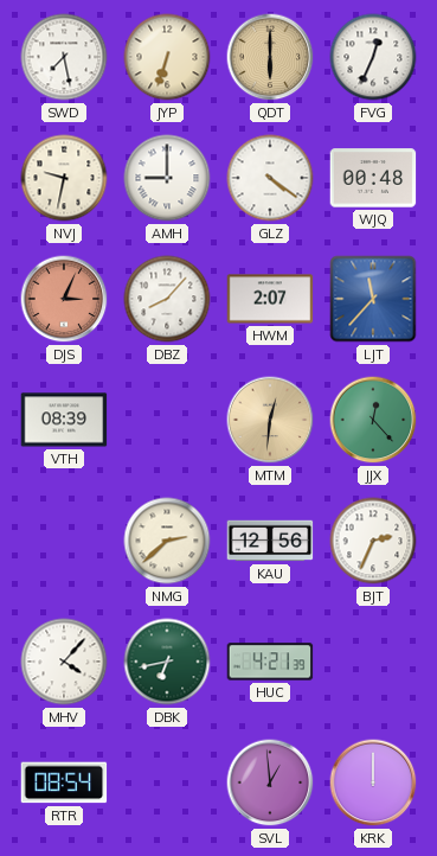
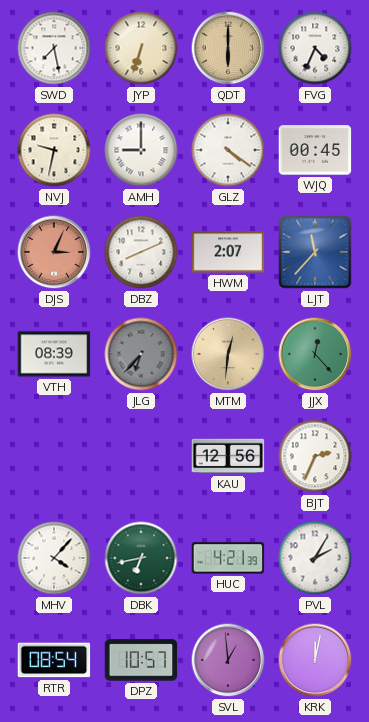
FVG: 12:34 -> 4:34
WJQ: 00:48 -> 00:45
DBZ: 8:07 -> 8:11
JLG: none -> 6:37
NMG: 2:38 -> none
PVL: none -> 2:05
DPZ: none -> 10:57
KRK: 12:00 -> 12:02
